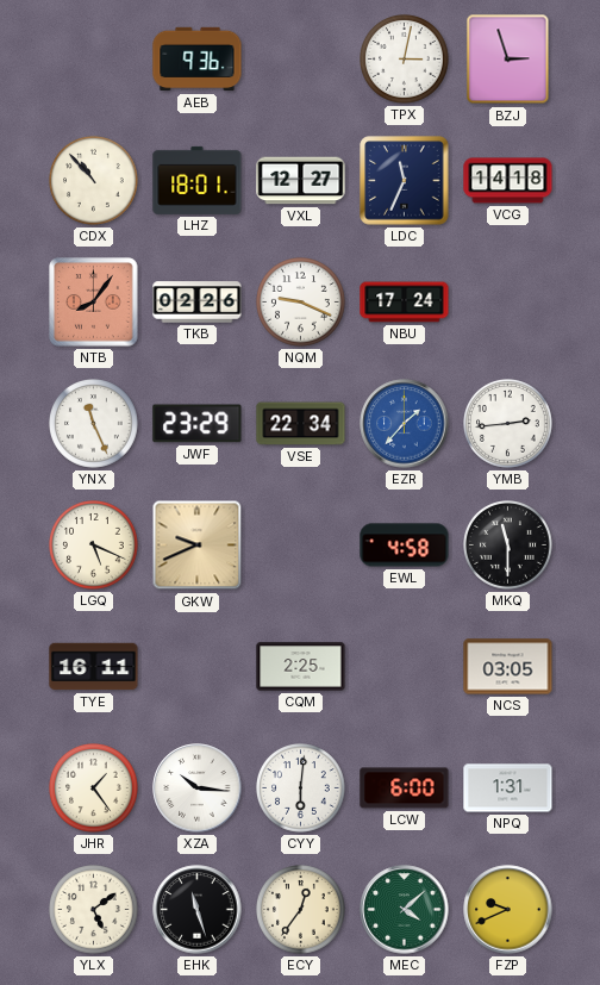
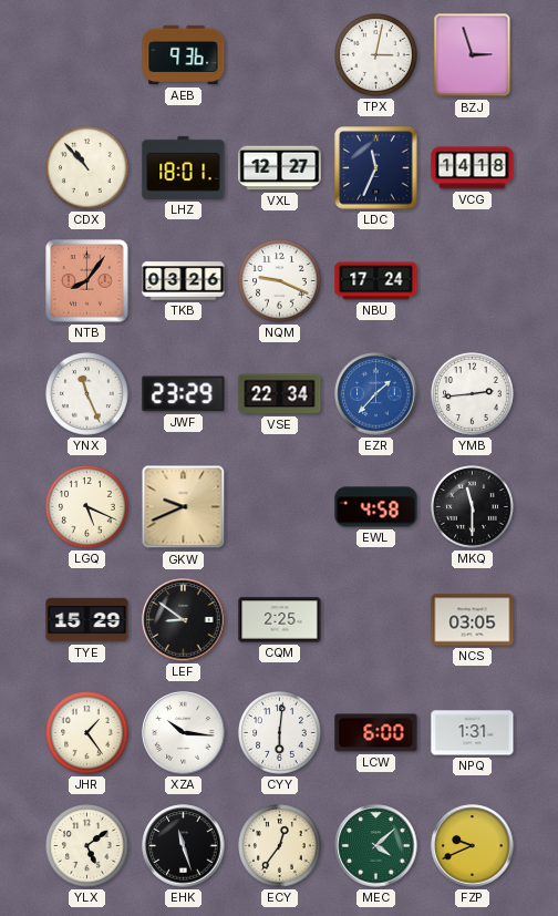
TKB: 02:26 -> 03:26
TYE: 16:11 -> 15:29
LEF: none -> 8:51
